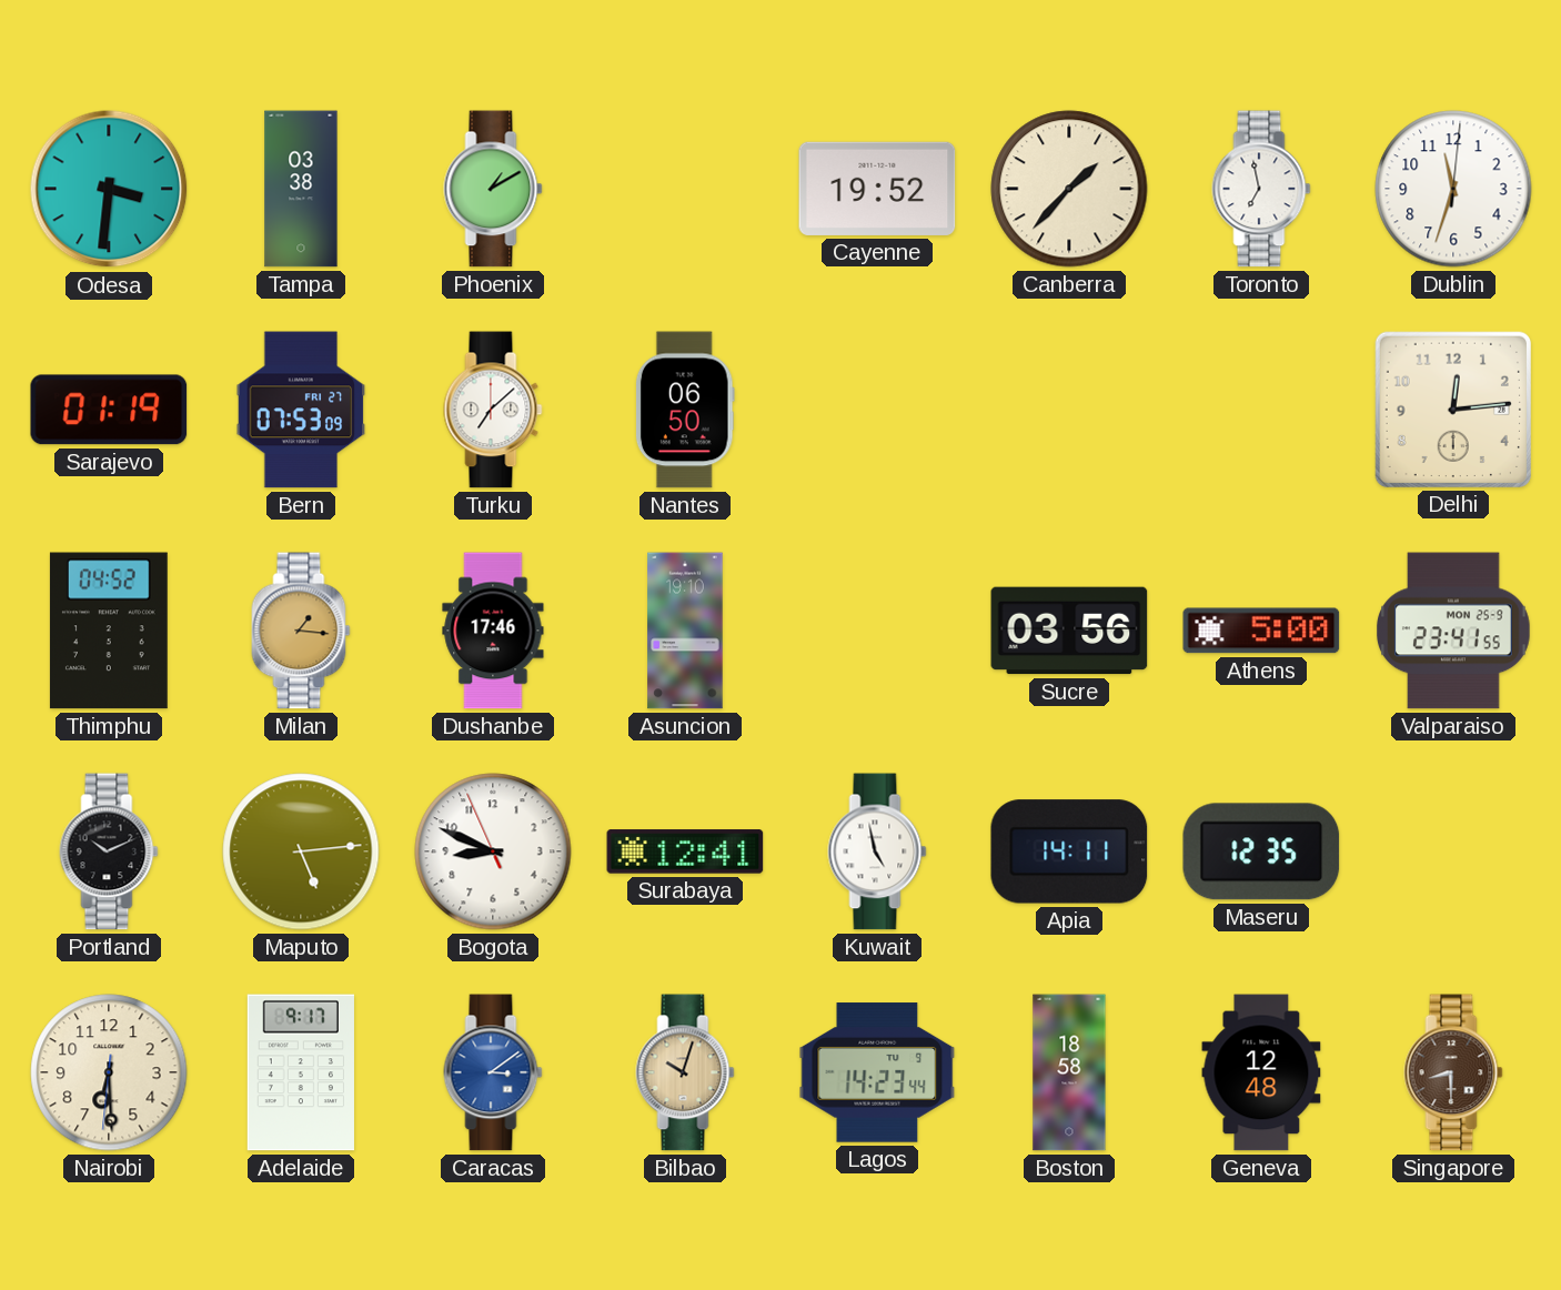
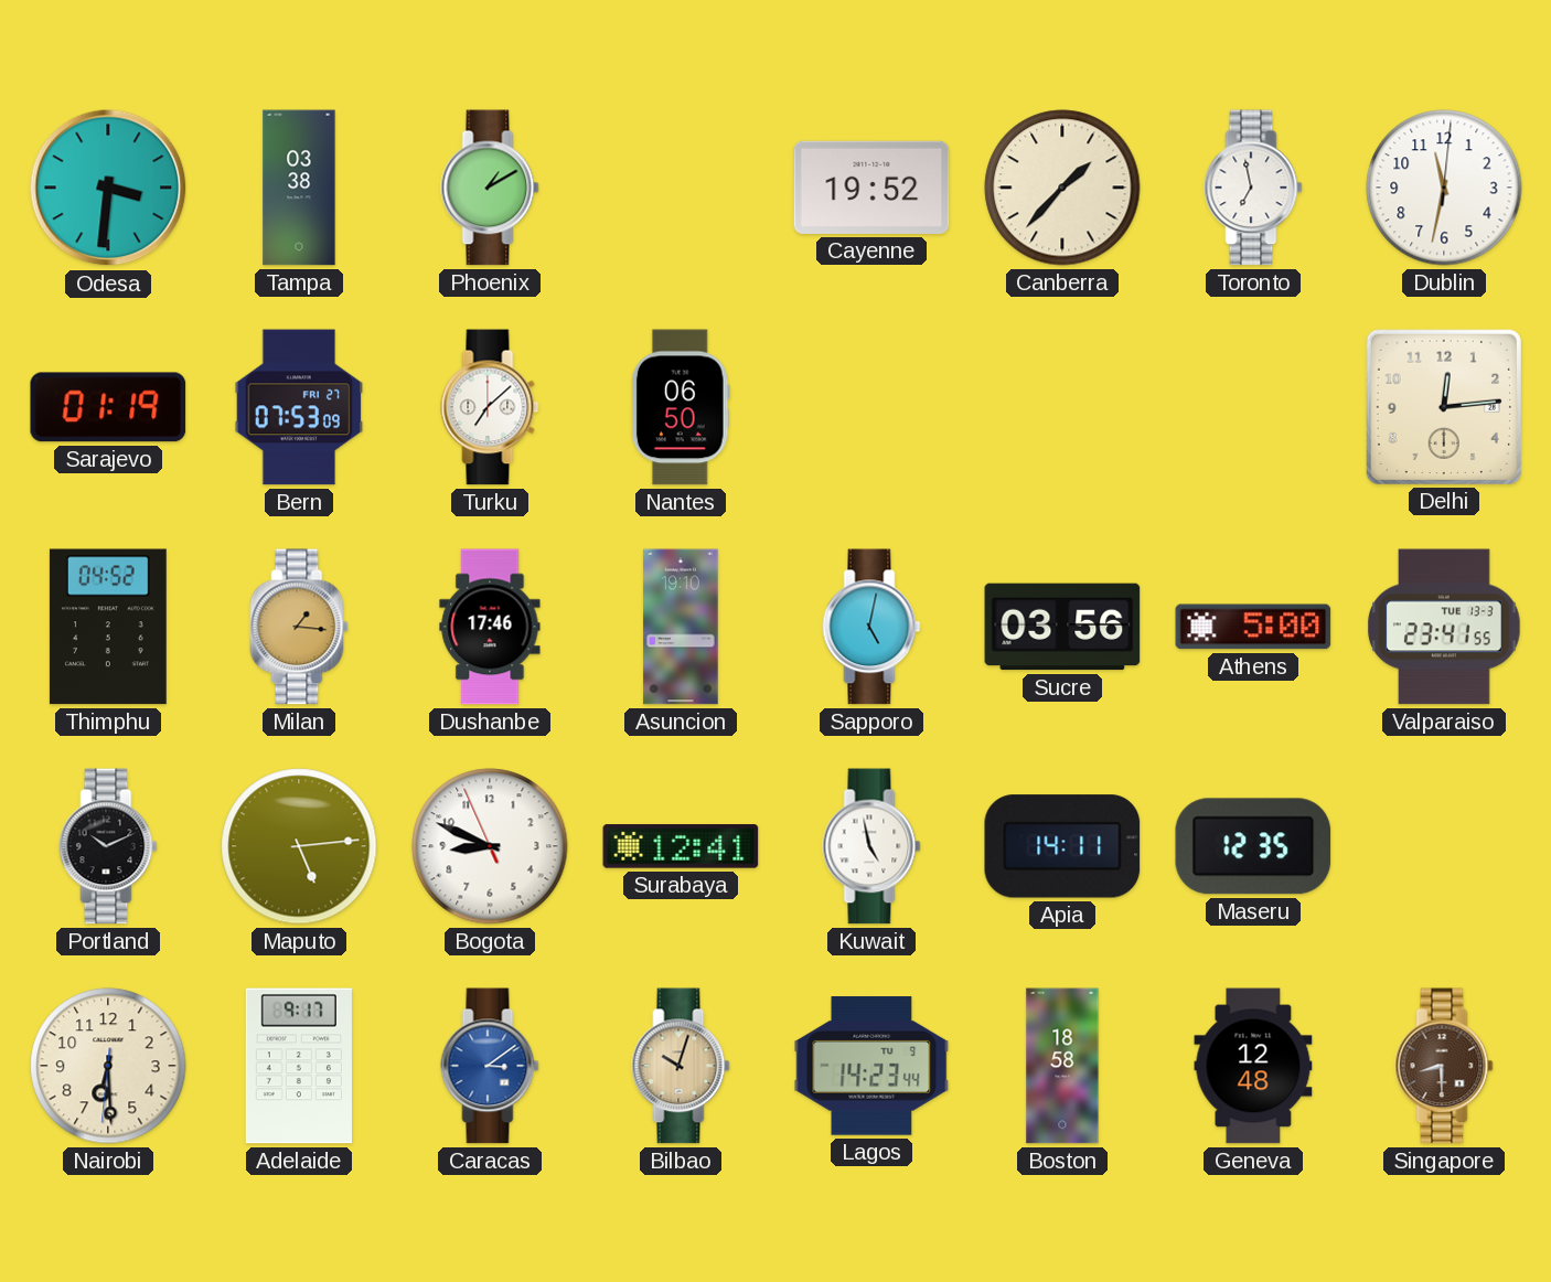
Dublin: 11:33 -> 11:32
Sapporo: none -> 5:02
Valparaiso date: MON 25-9 -> TUE 13-3
